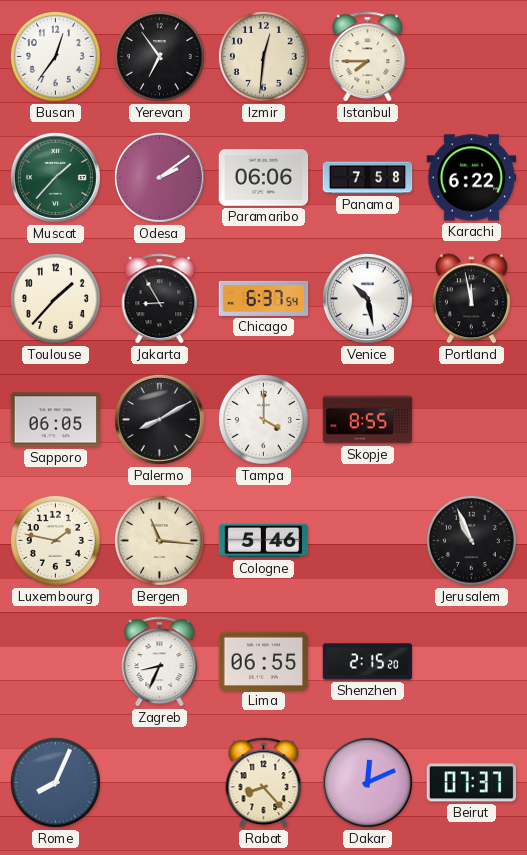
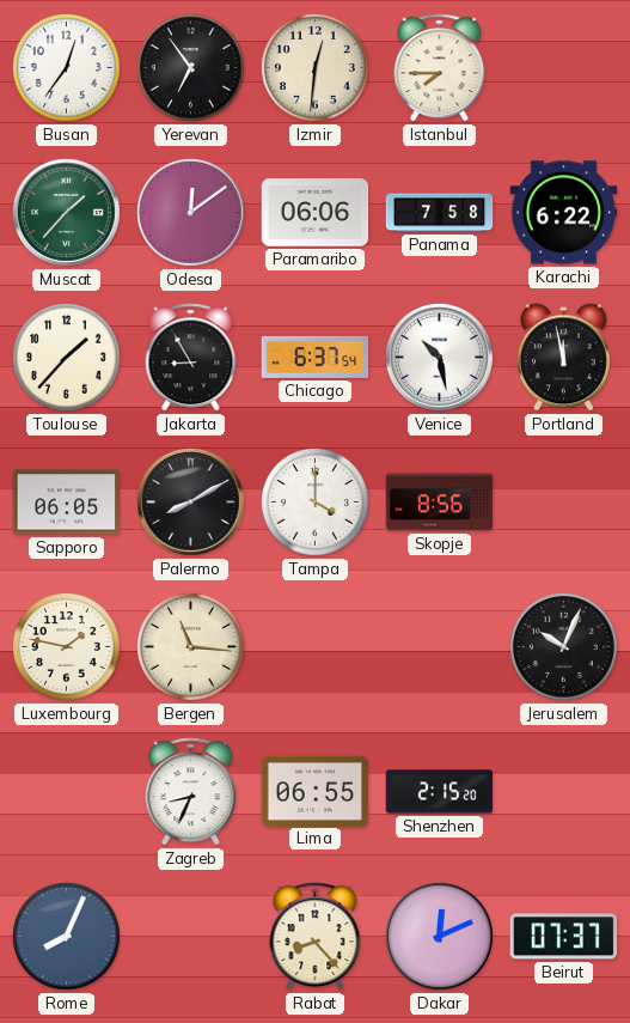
Odesa: 2:09 -> 12:09
Skopje: 8:55 -> 8:56
Cologne: 5:46 -> none
Jerusalem: 10:56 -> 10:04
